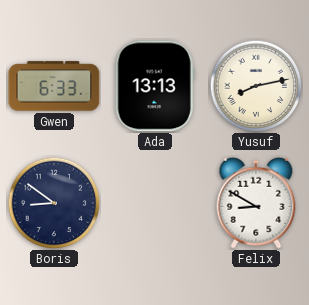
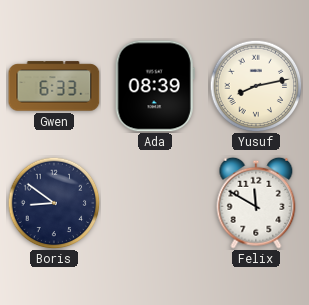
Ada: 13:13 -> 08:39
Felix: 8:50 -> 11:50
